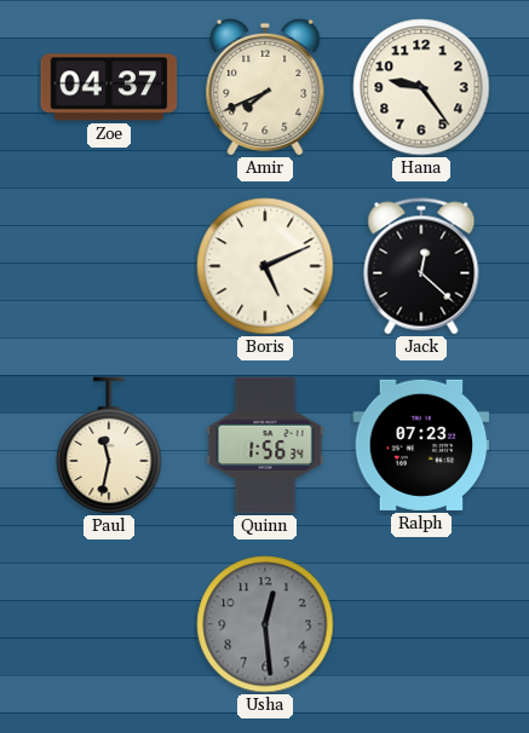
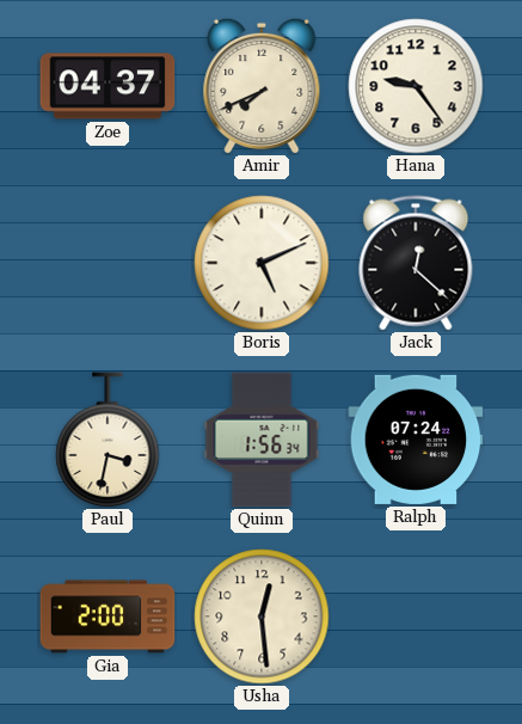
Paul: 11:32 -> 3:32
Ralph: 07:23 -> 07:24
Gia: none -> 2:00
Usha dial: grey -> cream
